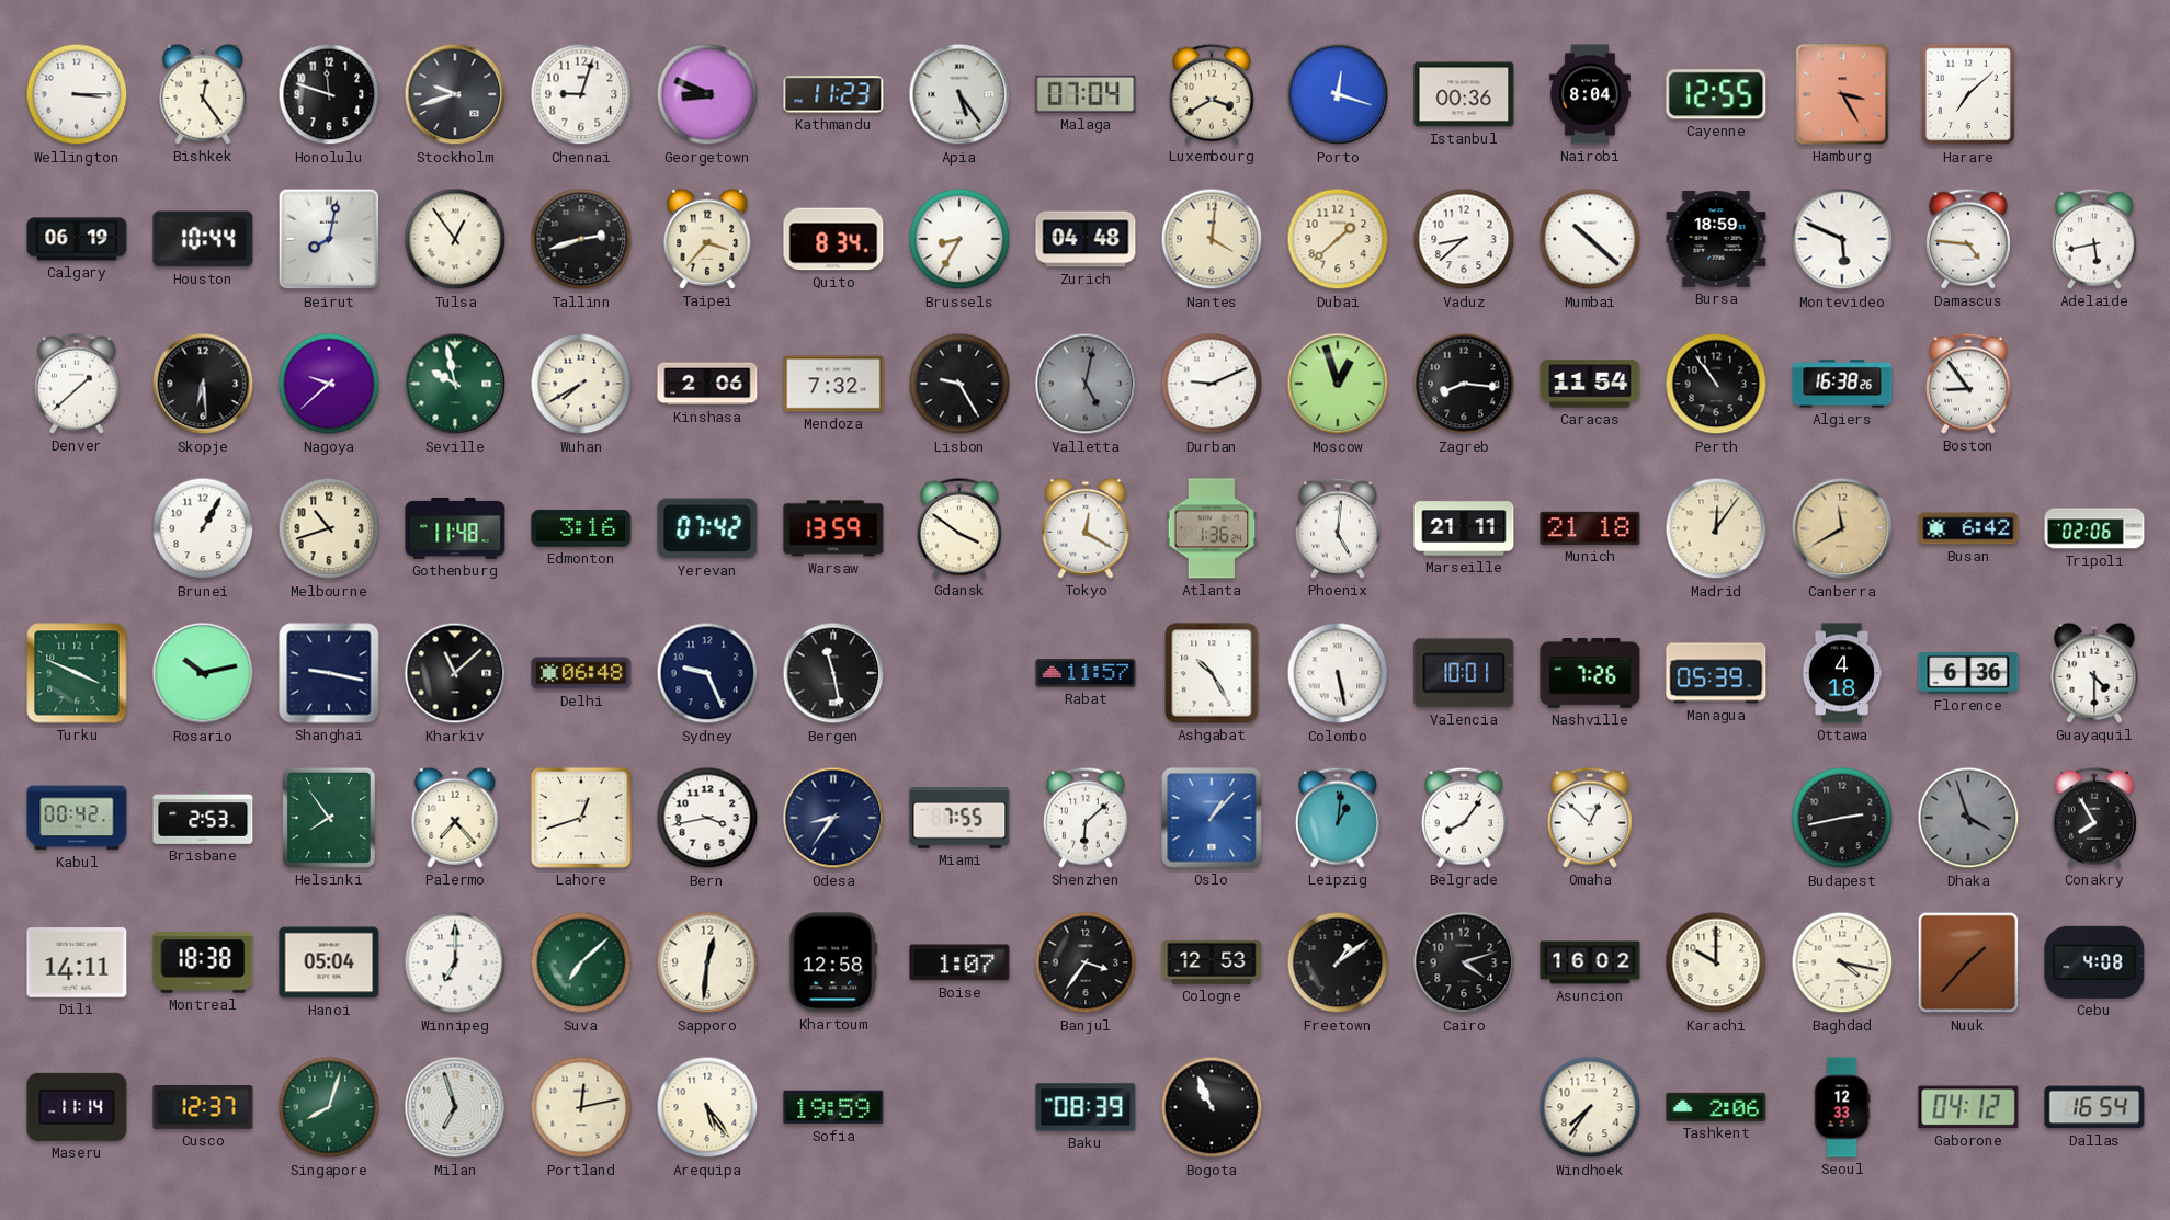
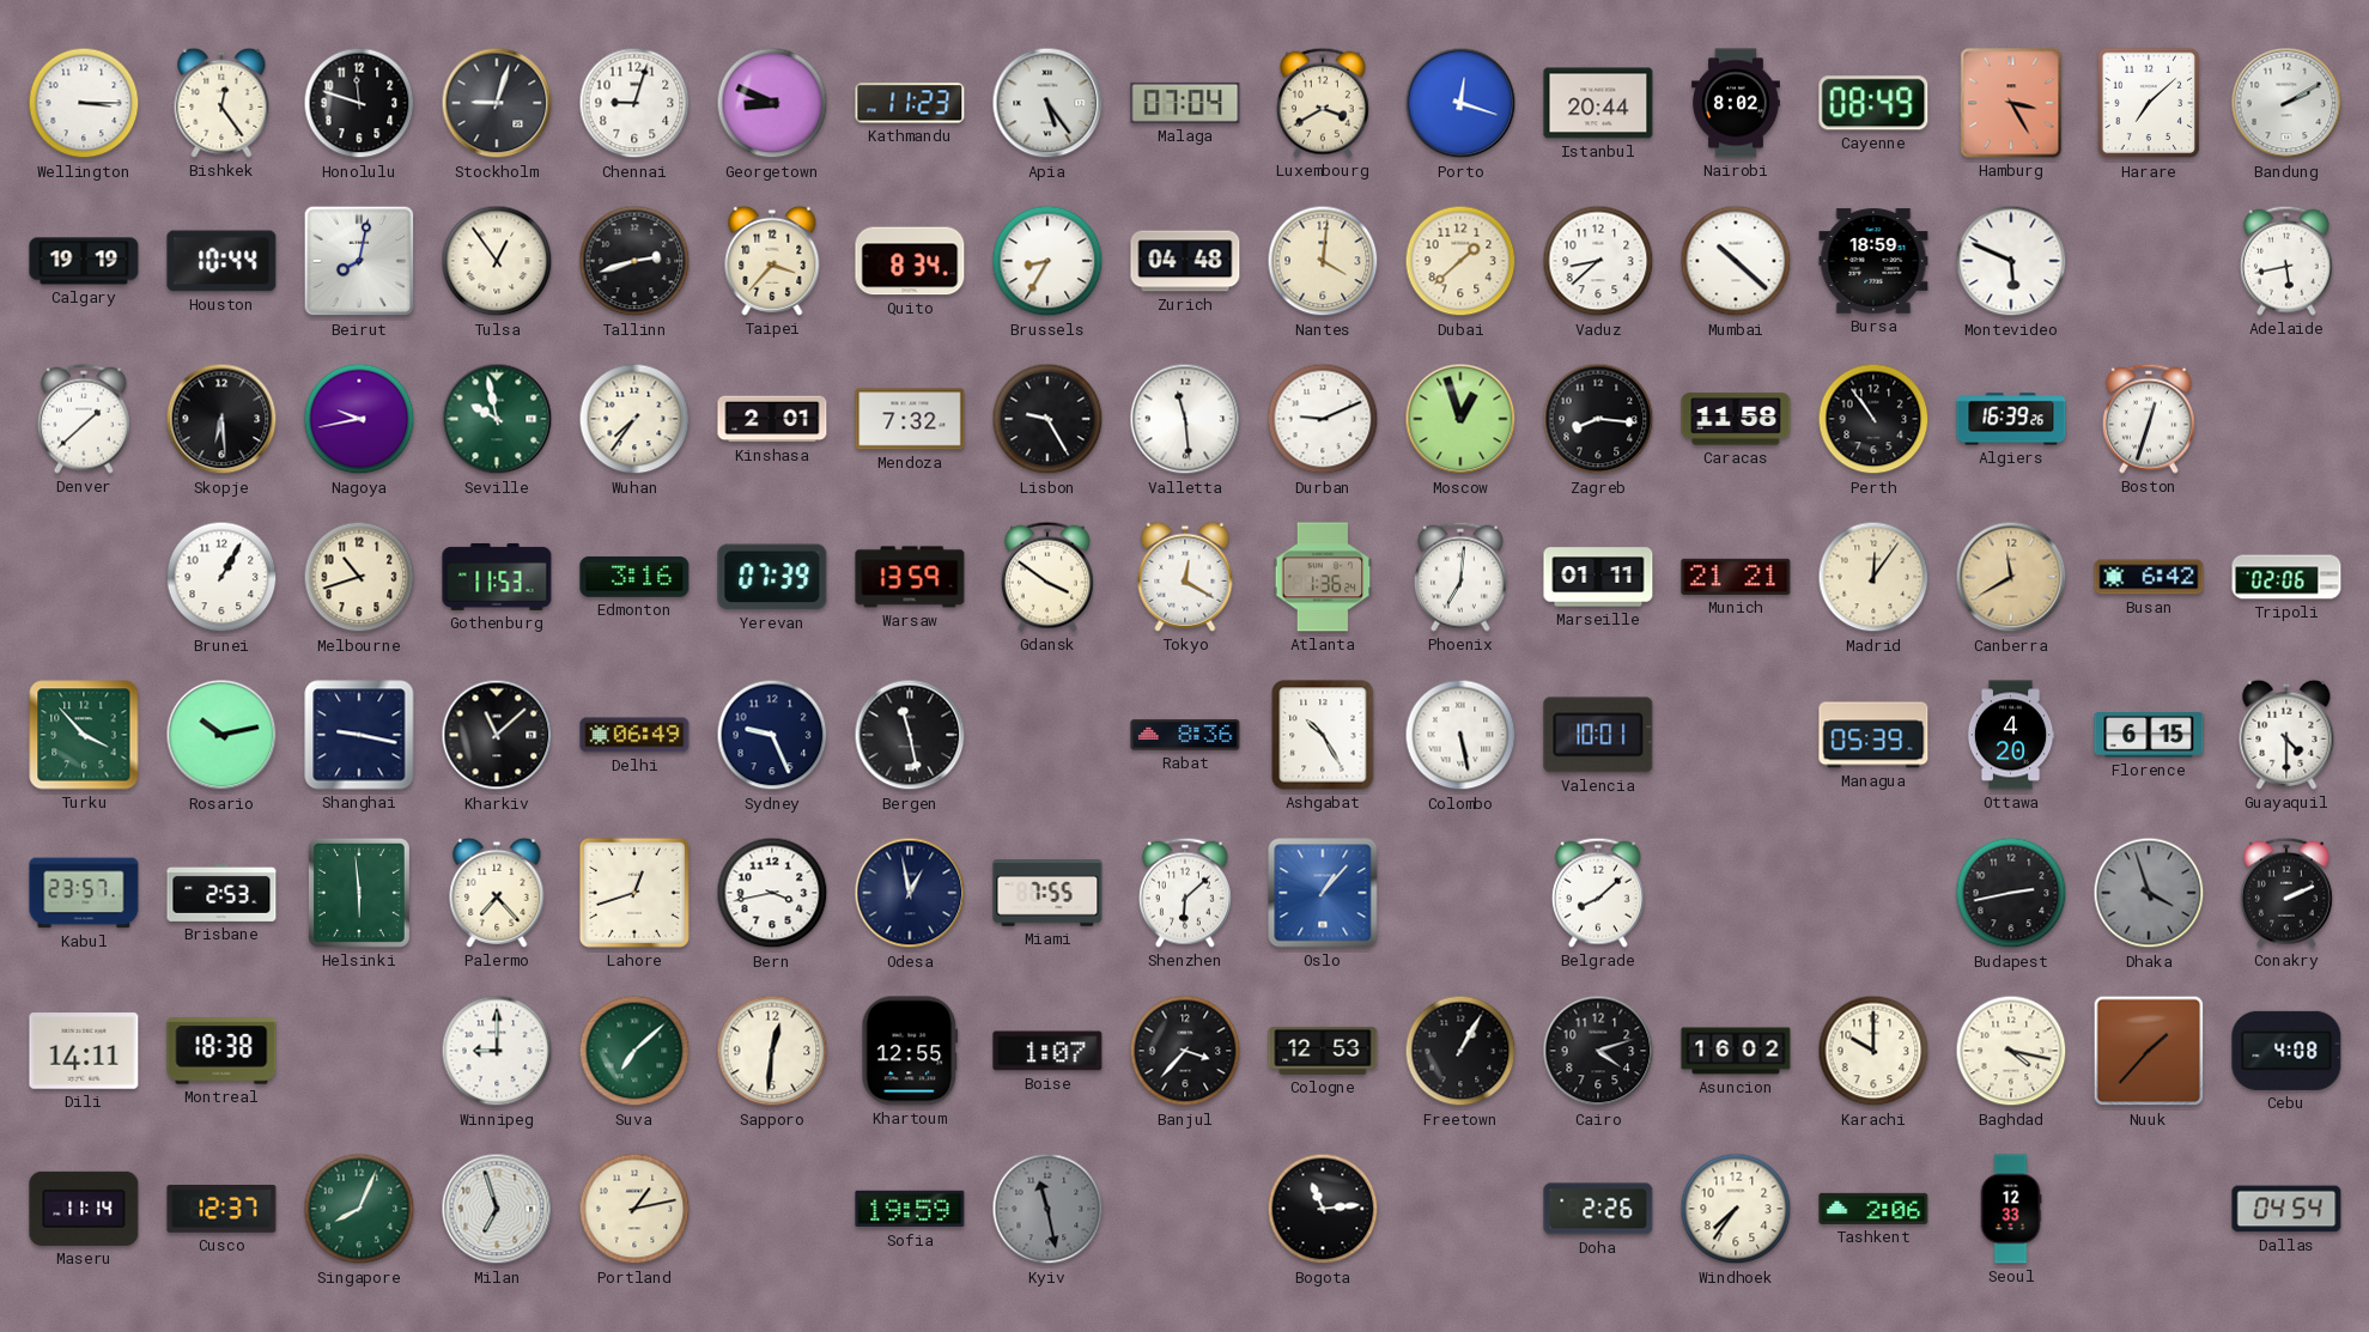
Stockholm: 9:42 -> 9:03
Istanbul: 00:36 -> 20:44
Nairobi: 8:04 -> 8:02
Cayenne: 12:55 -> 08:49
Bandung: none -> 2:10
Calgary: 06:19 -> 19:19
Damascus: 4:46 -> none
Nagoya: 9:38 -> 9:43
Wuhan: 7:40 -> 7:36
Kinshasa: 2:06 -> 2:01
Valletta: 5:02 -> 11:29
Valletta dial: grey -> white
Caracas: 11:54 -> 11:58
Algiers: 16:38 -> 16:39
Boston: 8:54 -> 12:33
Gothenburg: 11:48 -> 11:53
Yerevan: 07:42 -> 07:39
Phoenix: 5:01 -> 7:01
Marseille: 21:11 -> 01:11
Munich: 21:18 -> 21:21
Turku: 3:49 -> 3:53
Delhi: 06:48 -> 06:49
Rabat: 11:57 -> 8:36
Nashville: 7:26 -> none
Ottawa: 4:18 -> 4:20
Florence: 6:36 -> 6:15
Kabul: 00:42 -> 23:57
Helsinki: 7:54 -> 5:59
Odesa: 8:36 -> 12:58
Leipzig: 1:01 -> none
Belgrade: 8:06 -> 8:08
Omaha: 12:52 -> none
Conakry: 7:55 -> 2:11
Hanoi: 05:04 -> none
Winnipeg: 7:00 -> 9:00
Khartoum: 12:58 -> 12:55
Banjul: 3:36 -> 3:37
Freetown: 1:09 -> 1:05
Singapore: 8:03 -> 8:04
Portland: 12:13 -> 1:13
Arequipa: 5:24 -> none
Kyiv: none -> 11:28
Baku: 08:39 -> none
Bogota: 10:56 -> 11:14
Doha: none -> 2:26
Gaborone: 04:12 -> none
Dallas: 16:54 -> 04:54
